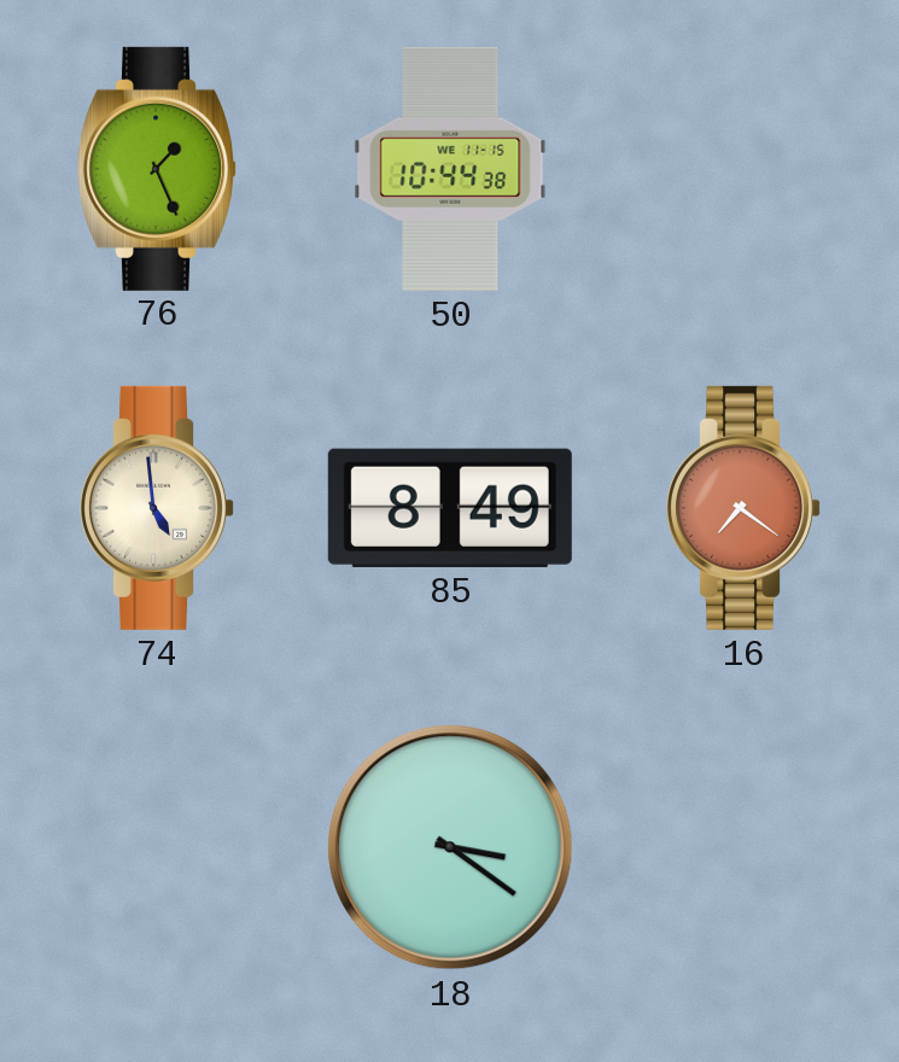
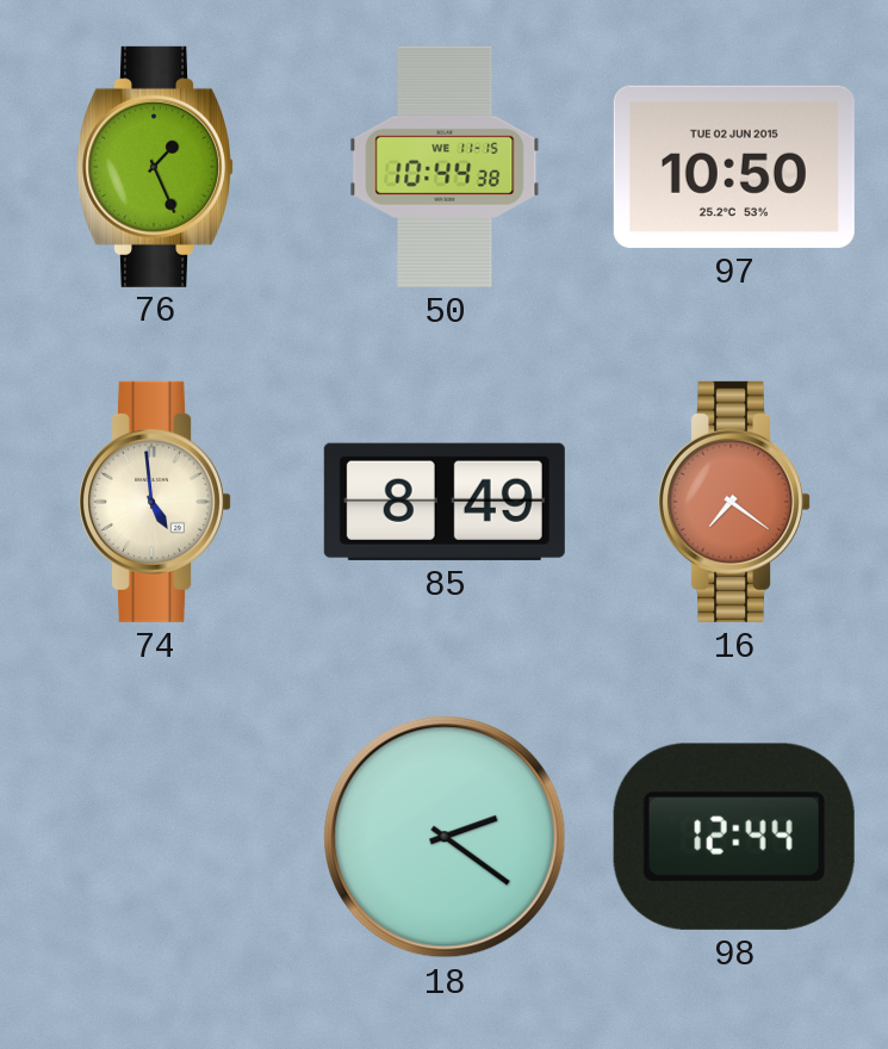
97: none -> 10:50
18: 3:21 -> 2:21
98: none -> 12:44
